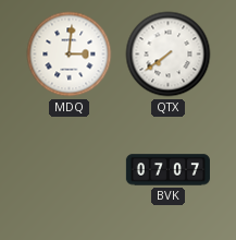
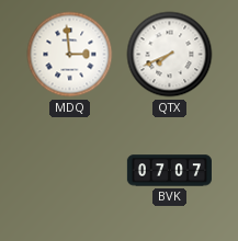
MDQ: 3:01 -> 2:59
QTX: 7:39 -> 7:41
